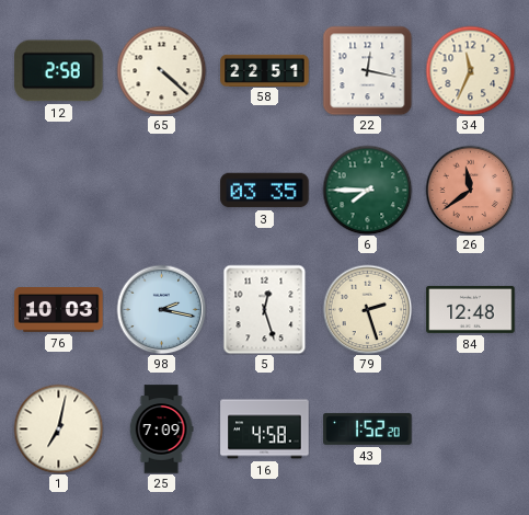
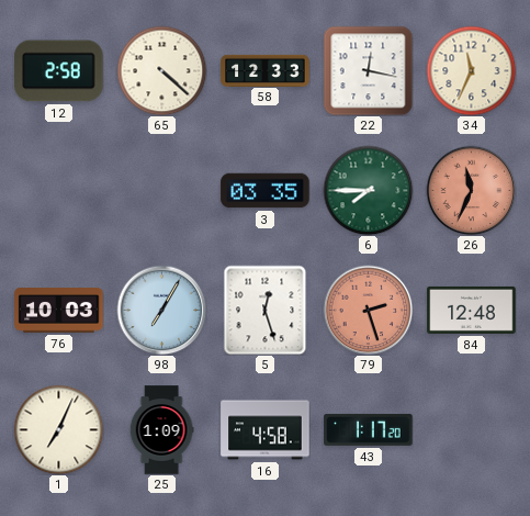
58: 22:51 -> 12:33
26: 11:39 -> 11:34
98: 2:17 -> 7:05
79 dial: cream -> salmon
1: 7:02 -> 7:04
25: 7:09 -> 1:09
43: 1:52 -> 1:17
